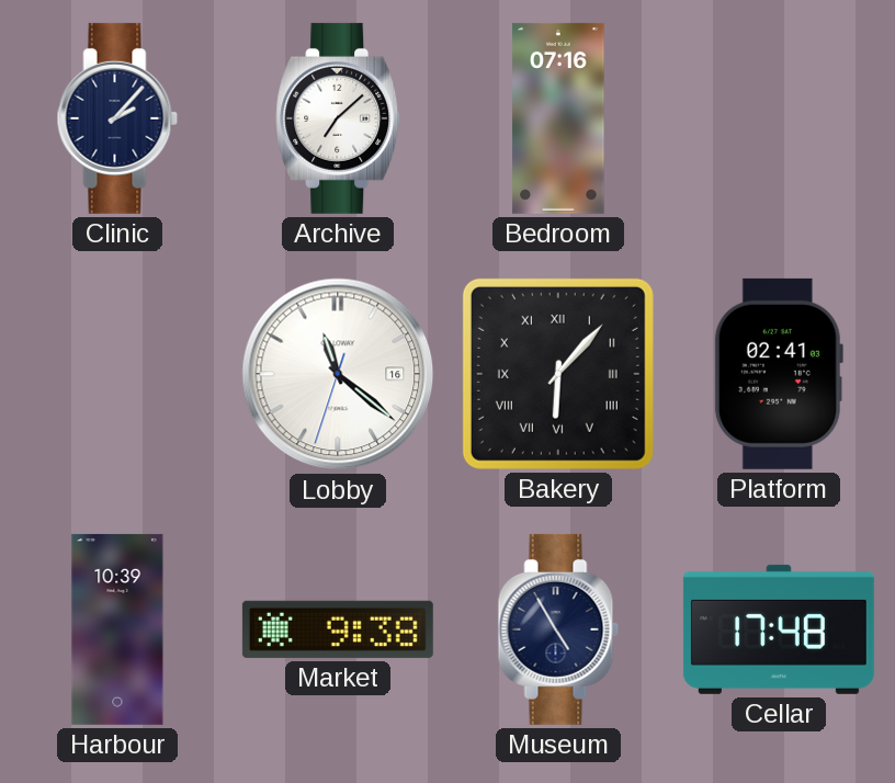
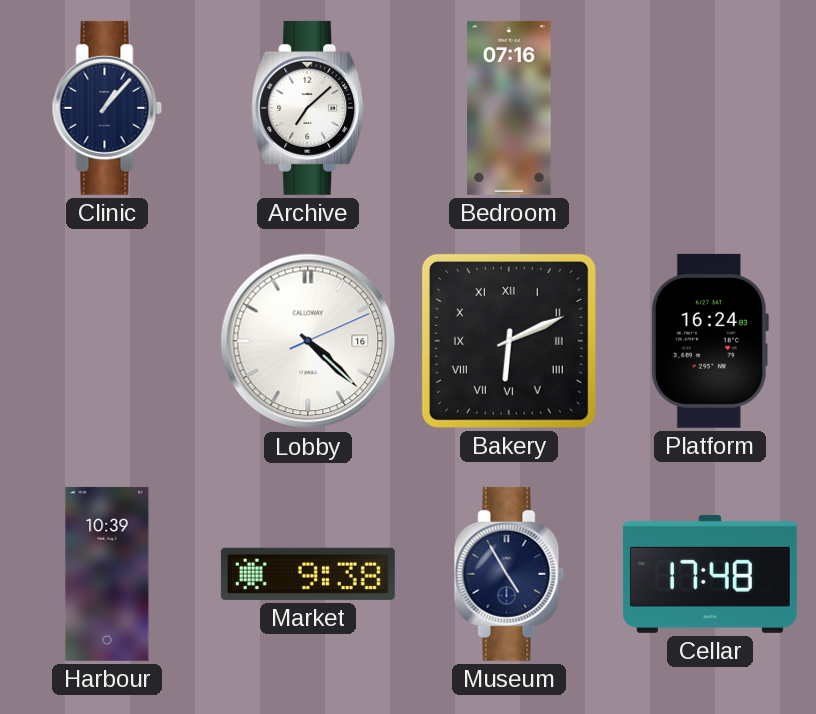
Clinic: 2:07 -> 1:07
Lobby: 11:21 -> 4:22
Bakery: 6:07 -> 6:11
Platform: 02:41 -> 16:24
